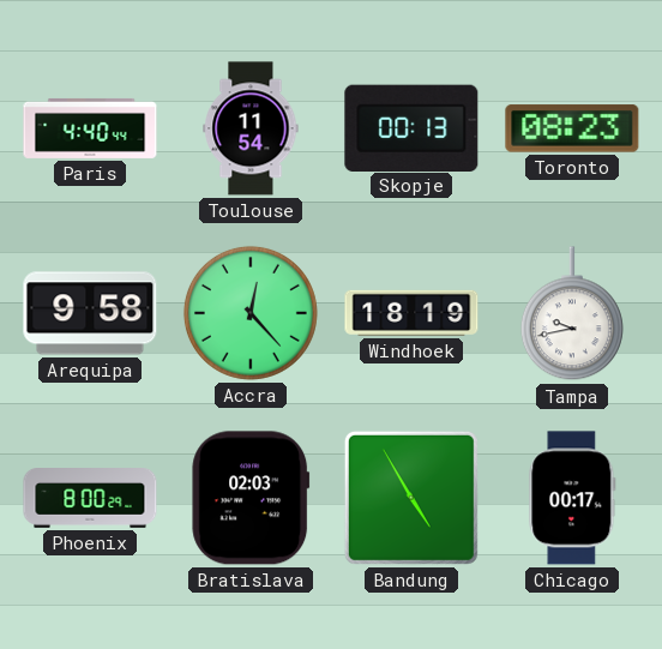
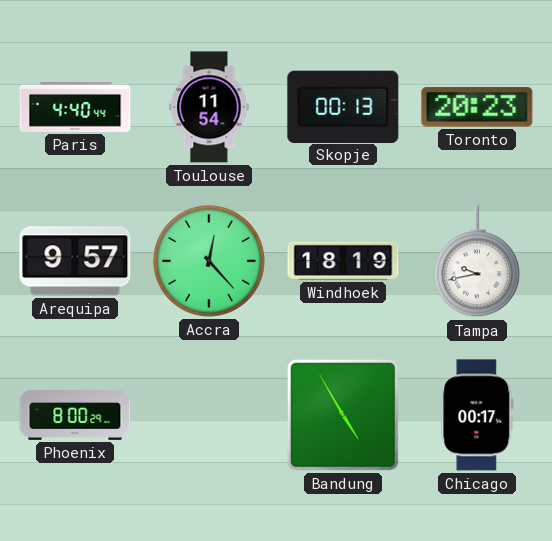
Toronto: 08:23 -> 20:23
Arequipa: 9:58 -> 9:57
Bratislava: 02:03 -> none
